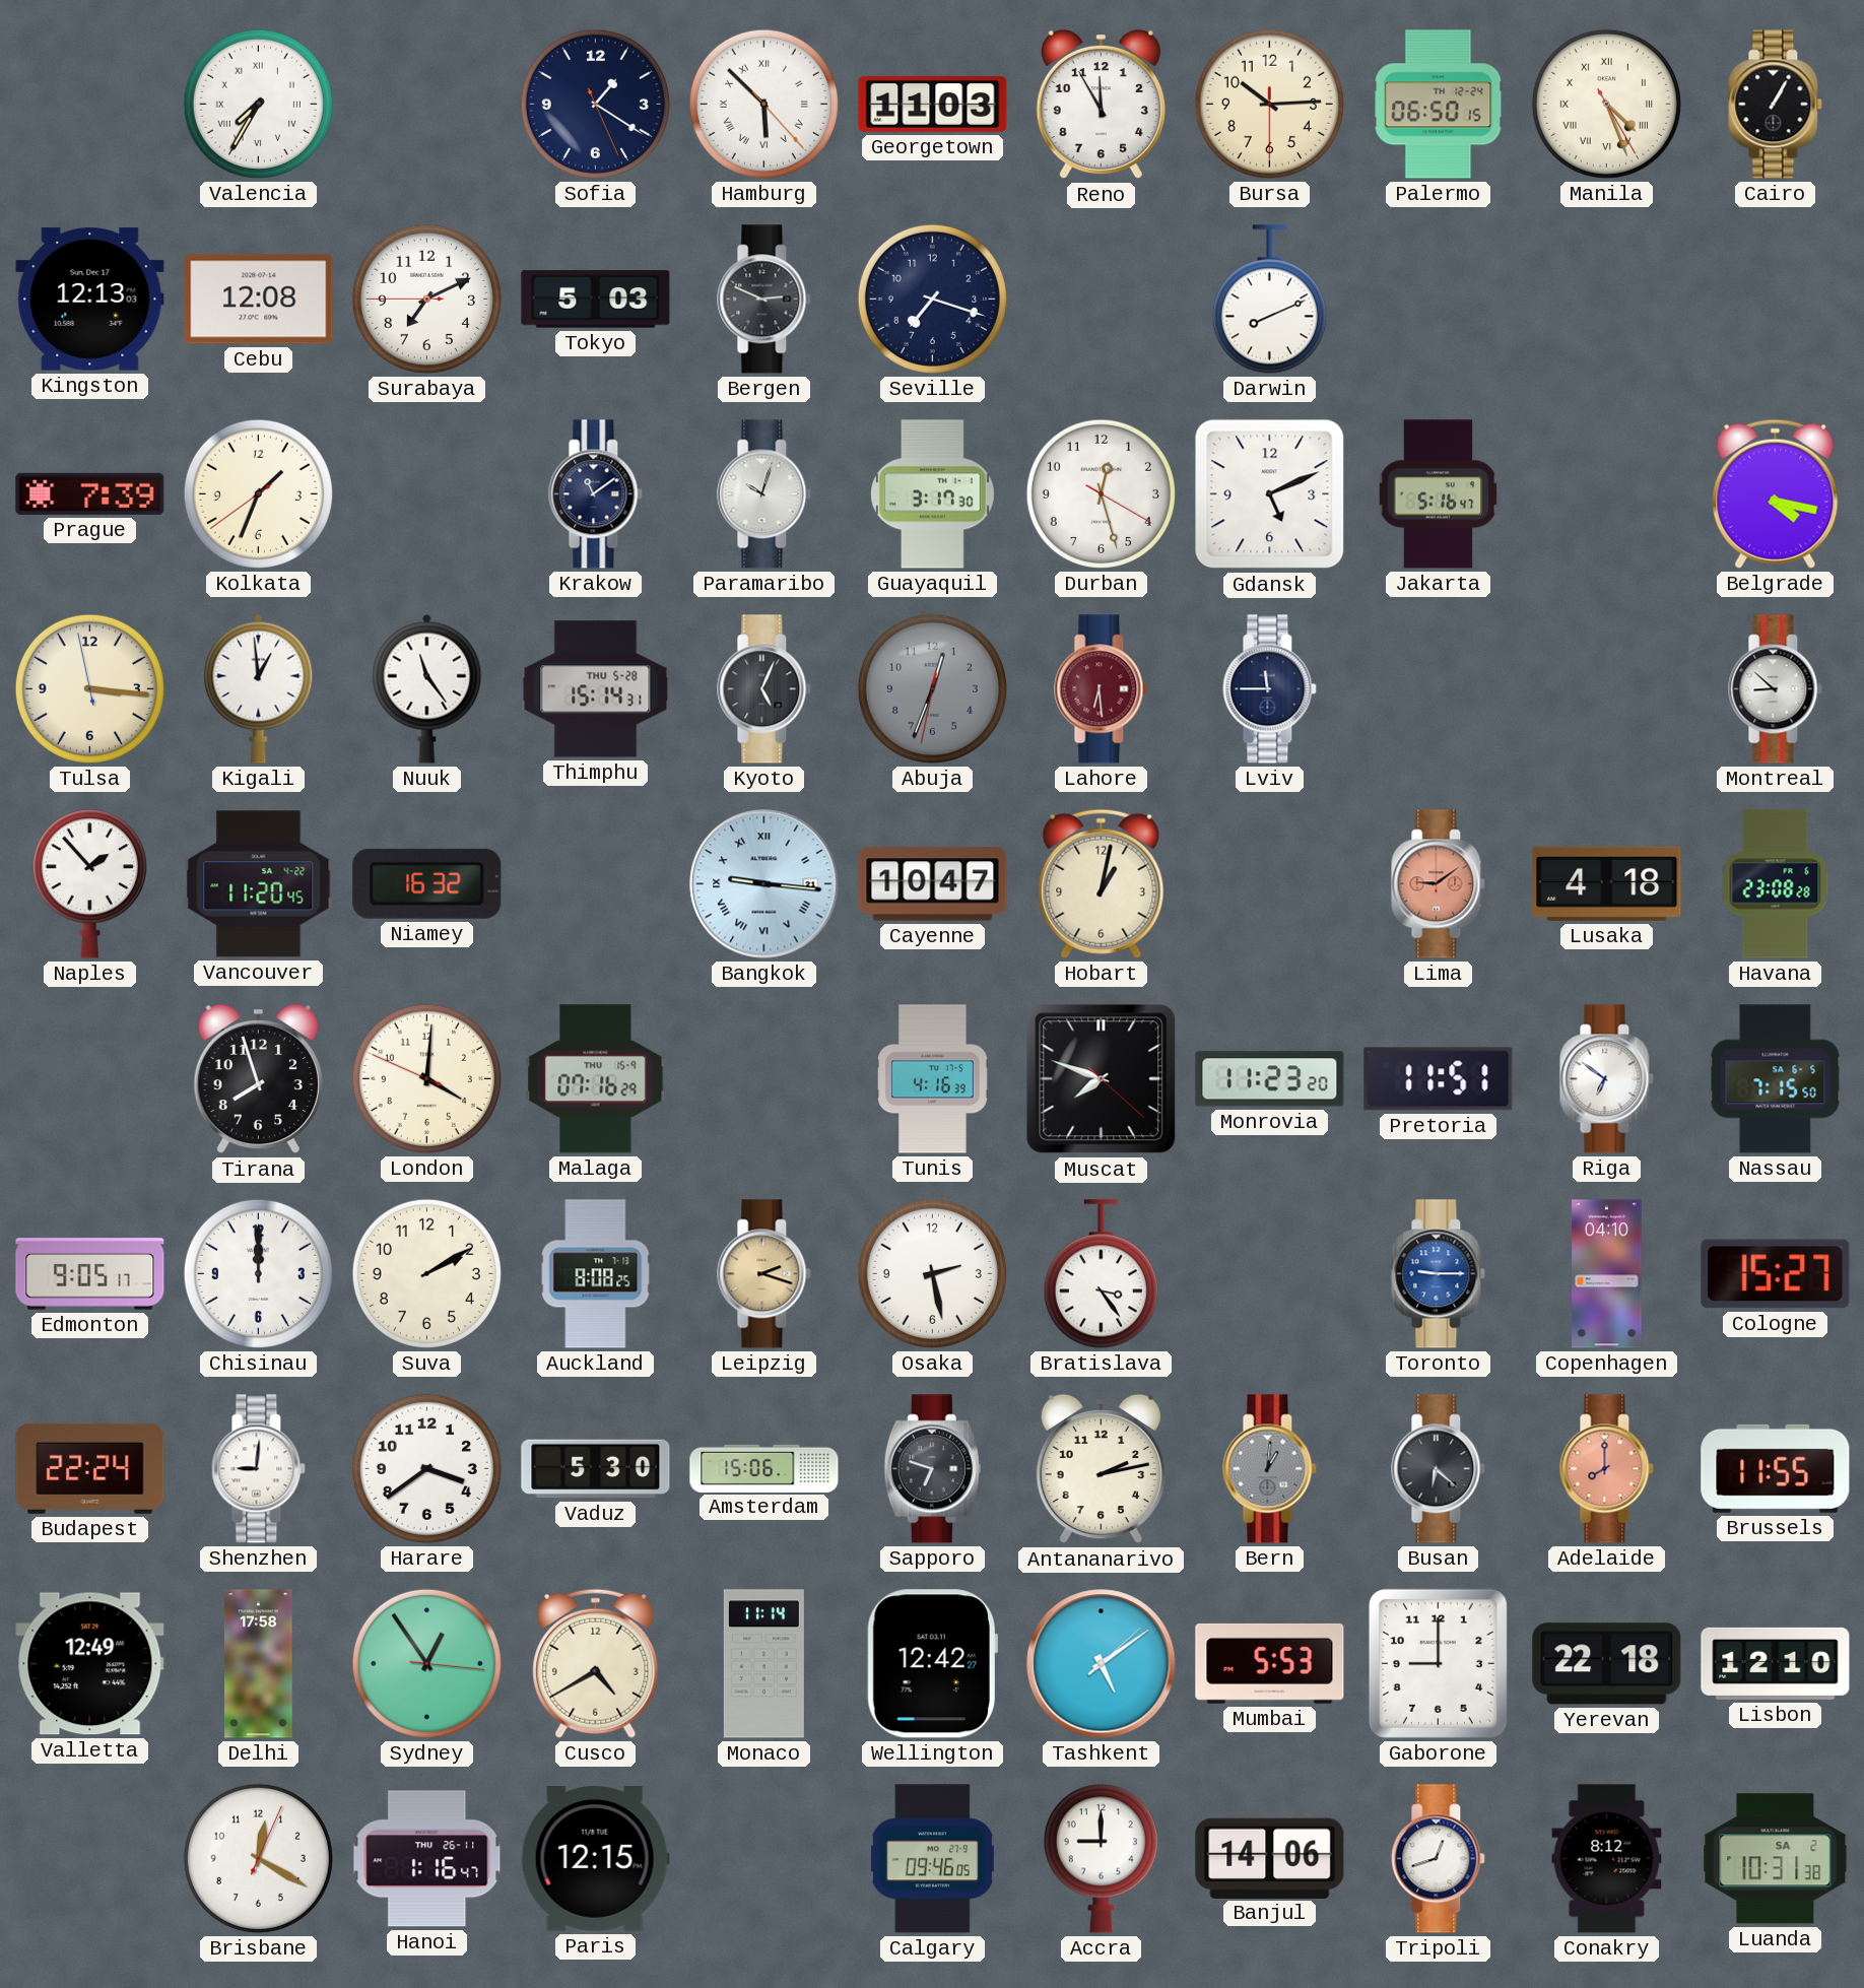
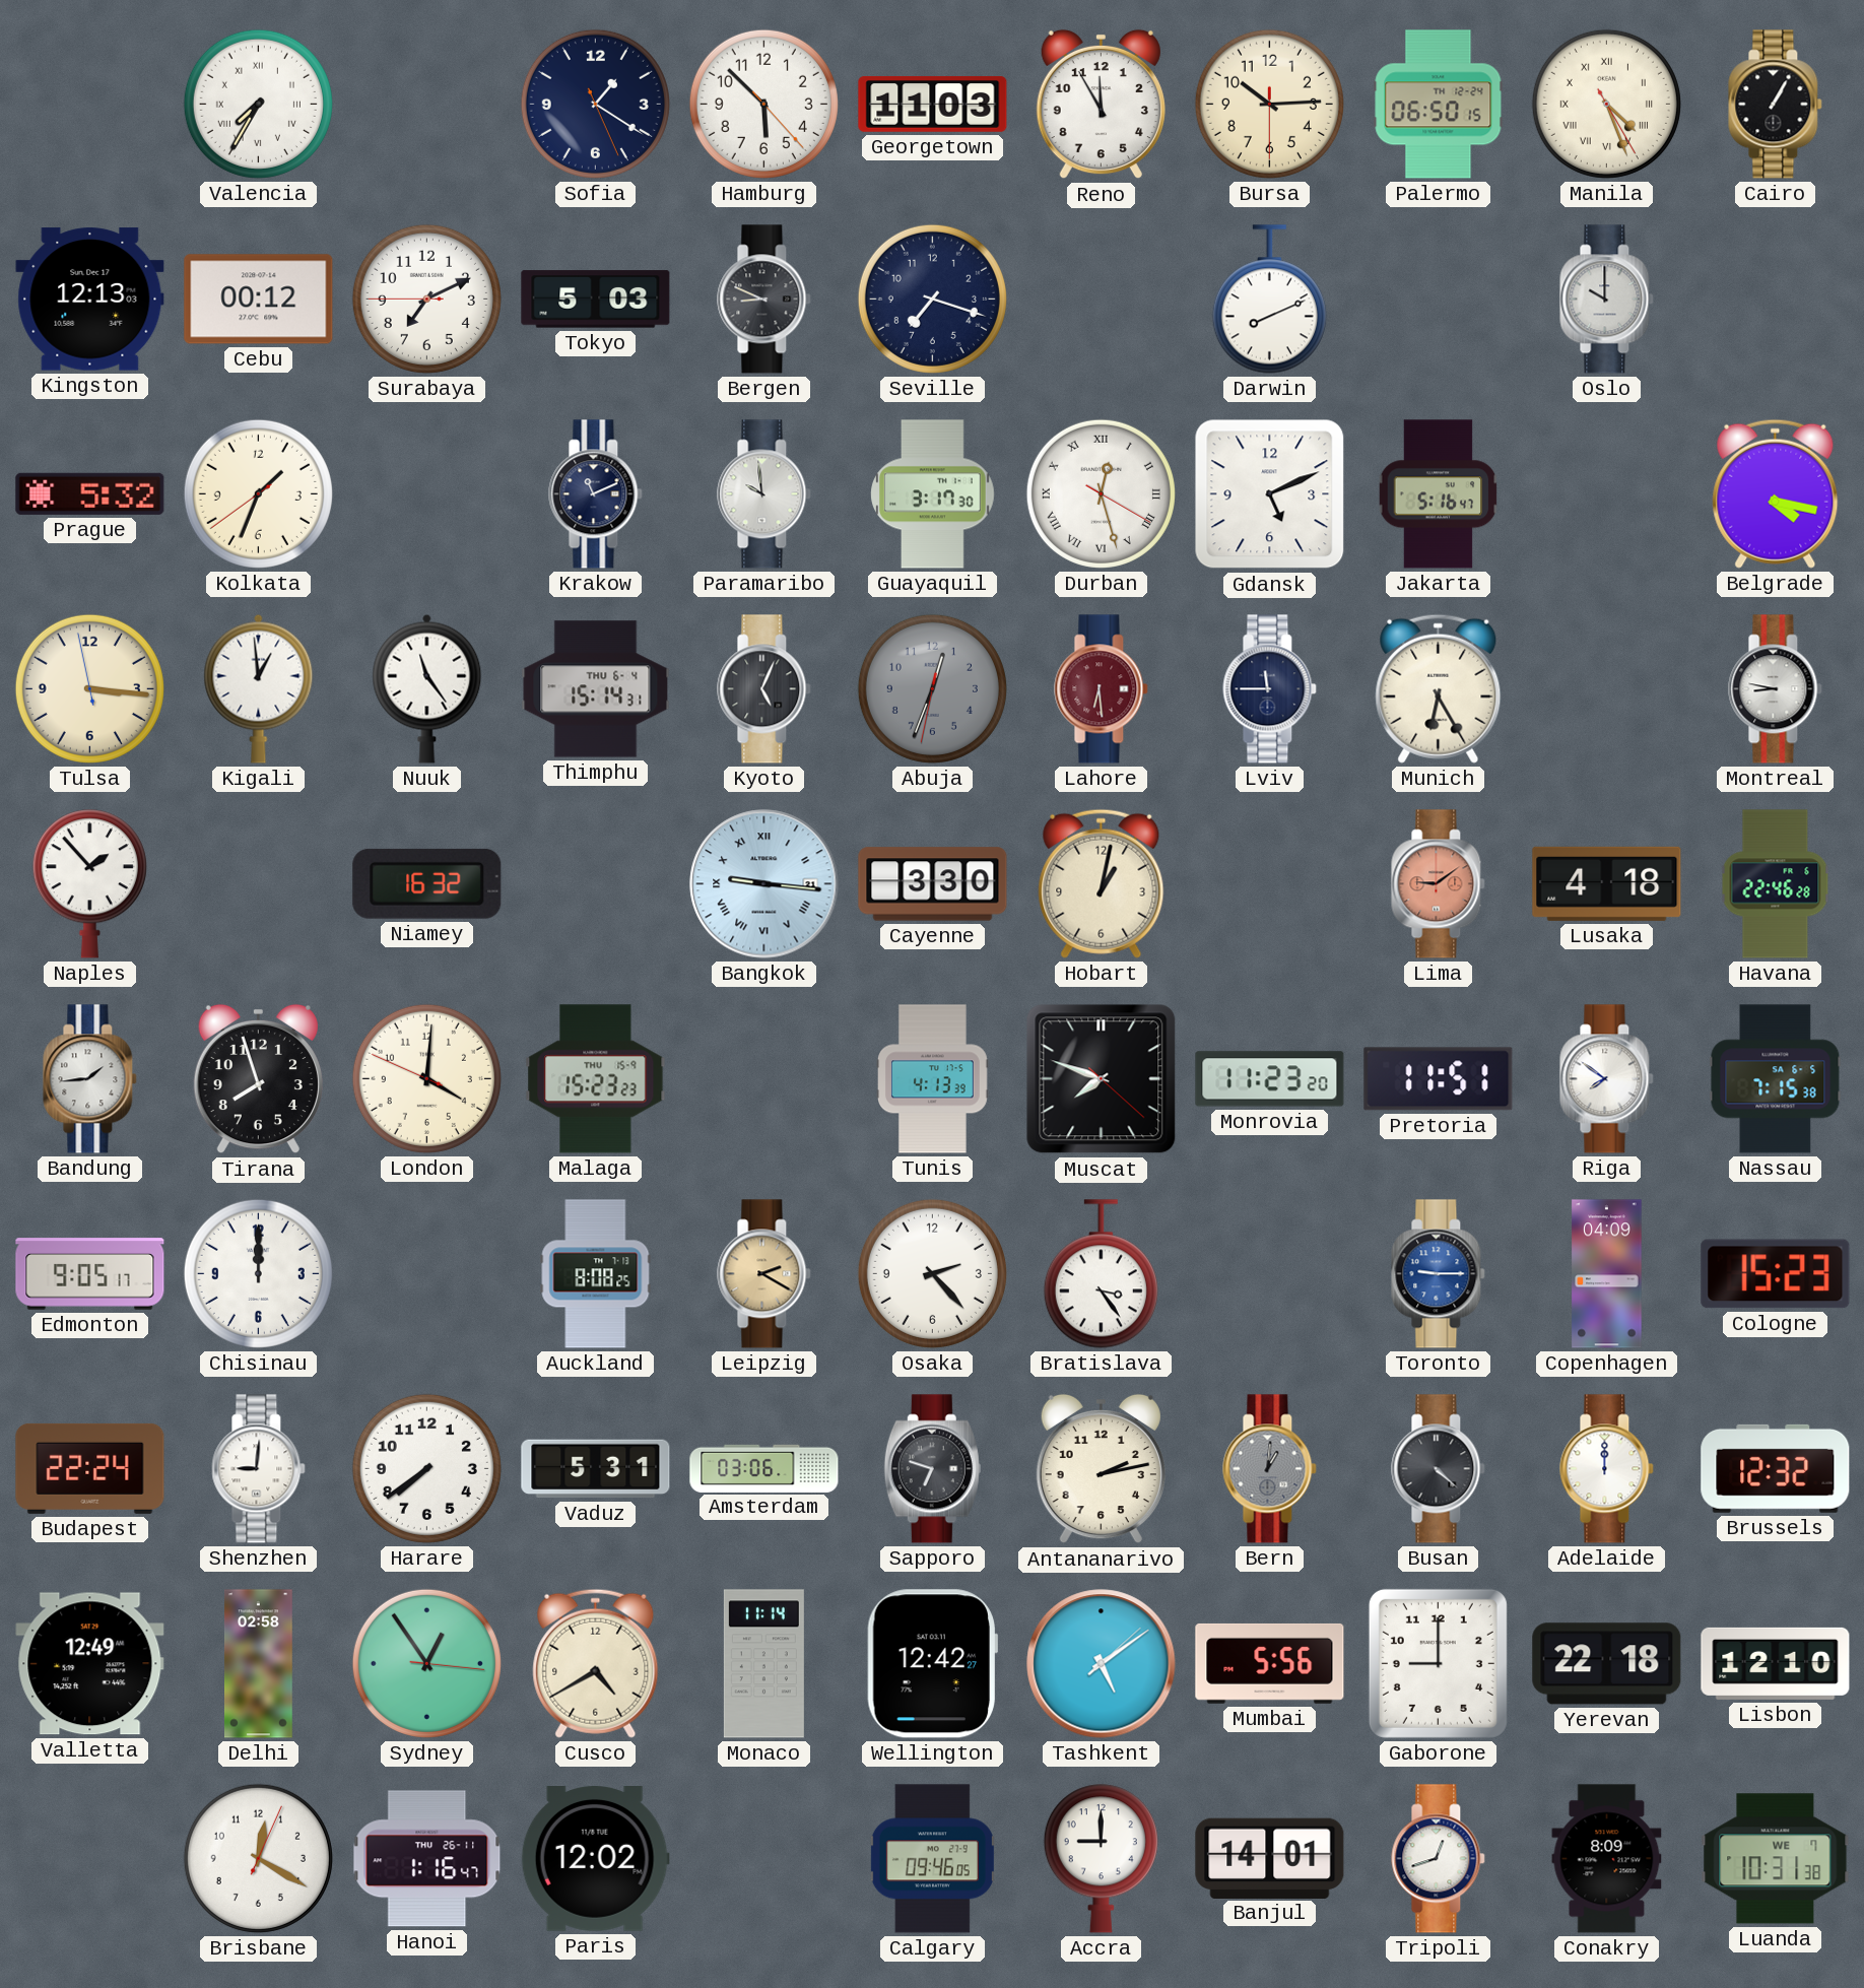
Hamburg numerals: Roman -> Arabic
Cebu: 12:08 -> 00:12
Bergen: 2:49 -> 8:49
Oslo: none -> 10:00
Prague: 7:39 -> 5:32
Krakow: 11:09 -> 11:11
Paramaribo: 10:03 -> 9:59
Durban numerals: Arabic -> Roman
Thimphu date: THU 5-28 -> THU 6-4
Munich: none -> 6:25
Montreal: 8:52 -> 8:47
Vancouver: 11:20 -> none
Cayenne: 10:47 -> 3:30
Havana: 23:08 -> 22:46
Bandung: none -> 1:44
Malaga: 07:16 -> 15:23
Tunis: 4:16 -> 4:13
Riga: 6:51 -> 7:51
Nassau: 7:15:50 -> 7:15:38
Suva: 2:10 -> none
Leipzig: 2:18 -> 2:20
Osaka: 2:28 -> 2:23
Copenhagen: 04:10 -> 04:09
Cologne: 15:27 -> 15:23
Harare: 3:39 -> 7:39
Vaduz: 5:30 -> 5:31
Amsterdam: 15:06 -> 03:06
Busan: 6:22 -> 4:22
Adelaide: 8:00 -> 12:00
Adelaide dial: salmon -> white
Brussels: 11:55 -> 12:32
Delhi: 17:58 -> 02:58
Mumbai: 5:53 -> 5:56
Paris: 12:15 -> 12:02
Banjul: 14:06 -> 14:01
Conakry: 8:12 -> 8:09
Luanda date: SA 2 -> WE 7
